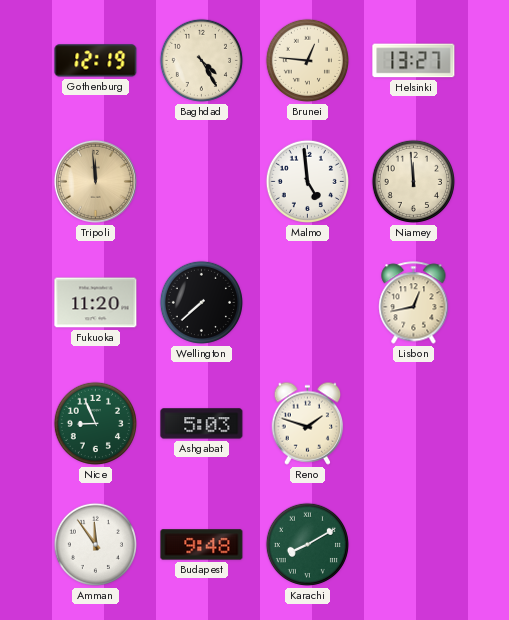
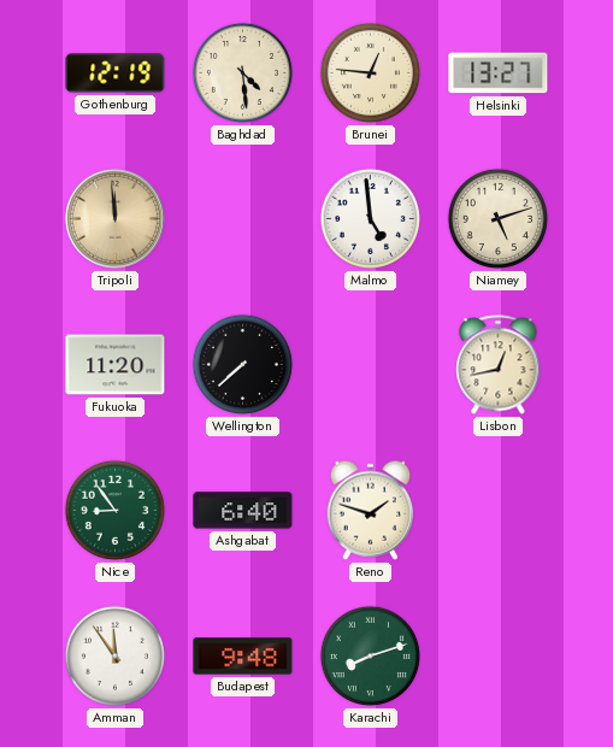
Baghdad: 4:25 -> 4:29
Niamey: 11:59 -> 5:12
Nice: 8:56 -> 8:54
Ashgabat: 5:03 -> 6:40
Karachi: 8:10 -> 8:12
